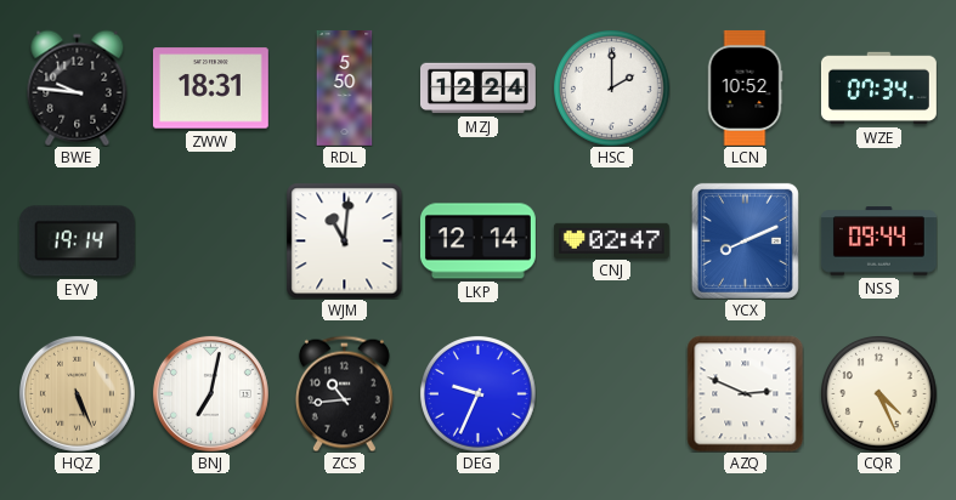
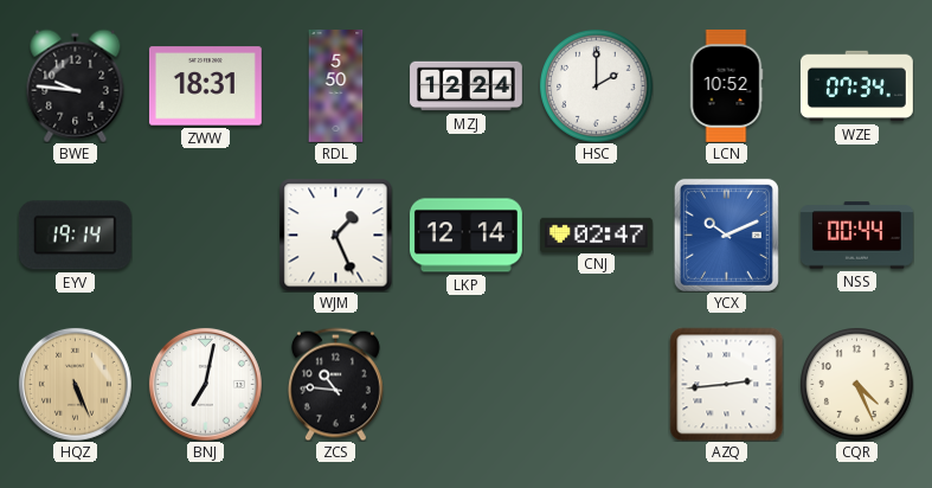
WJM: 11:01 -> 1:26
YCX: 8:11 -> 10:11
NSS: 09:44 -> 00:44
ZCS: 10:44 -> 10:46
DEG: 9:34 -> none
AZQ: 2:49 -> 2:44
